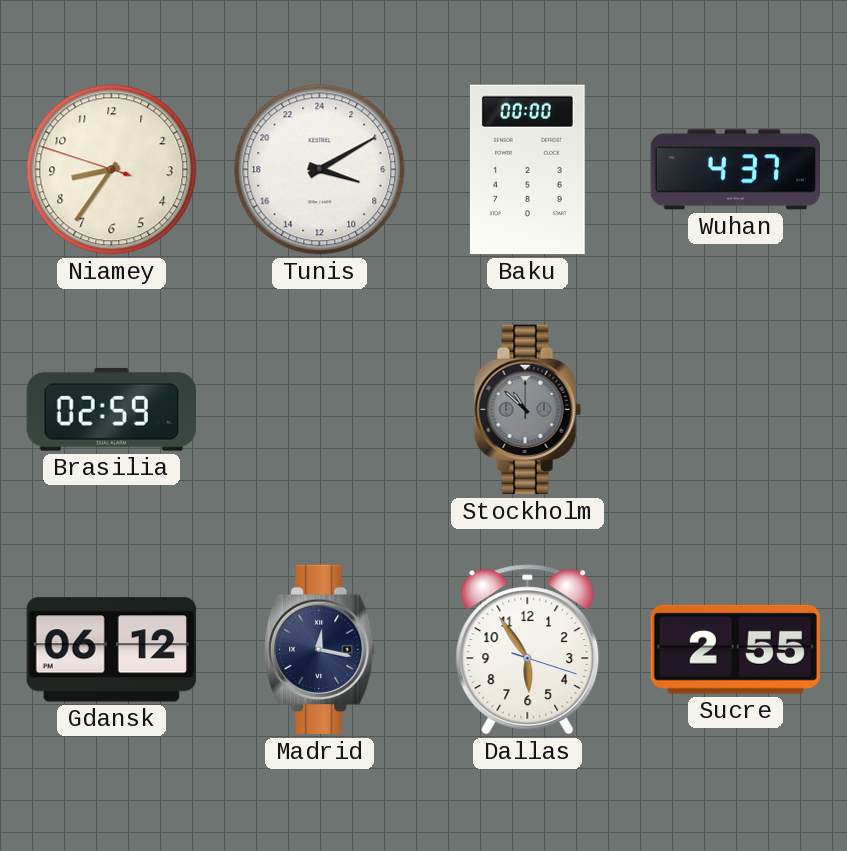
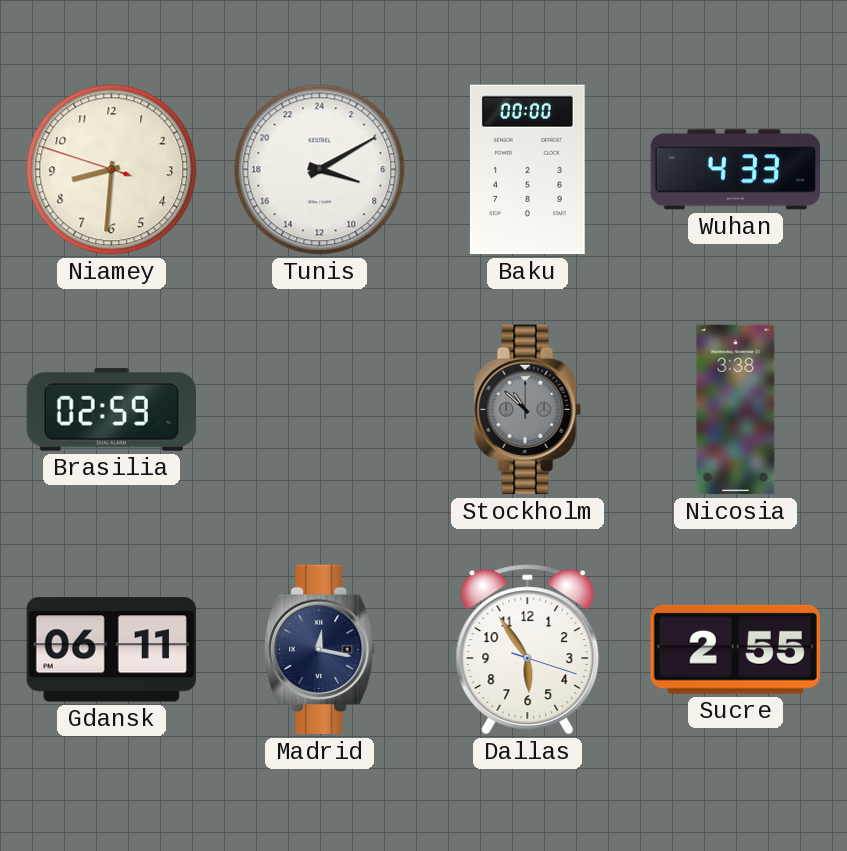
Niamey: 8:35 -> 8:30
Wuhan: 4:37 -> 4:33
Nicosia: none -> 3:38
Gdansk: 06:12 -> 06:11
